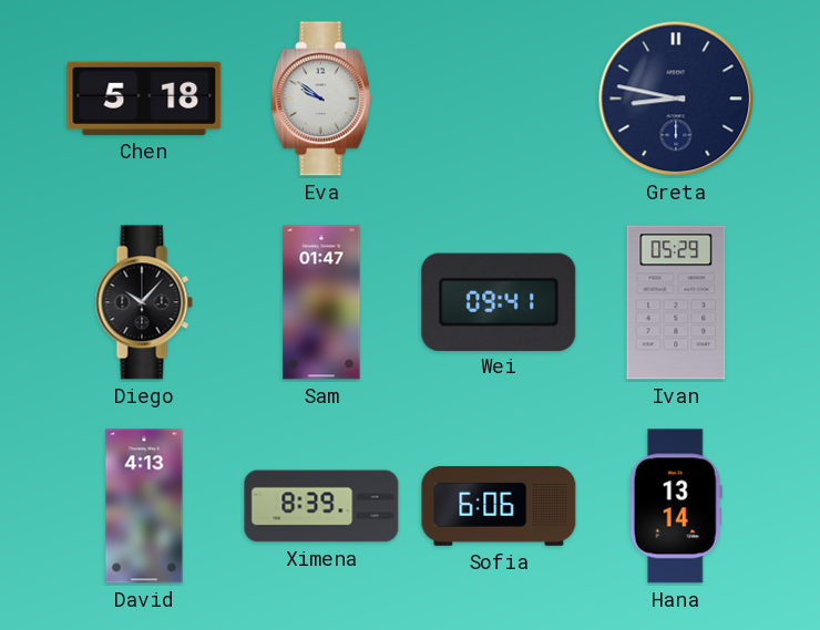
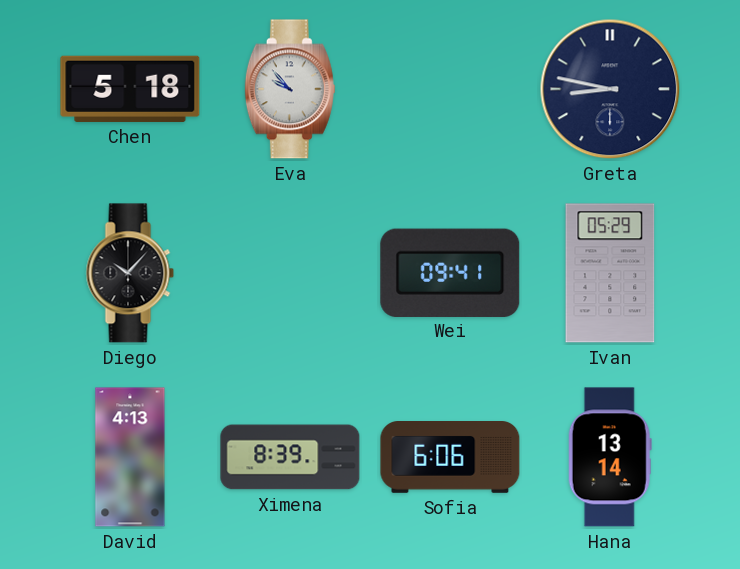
Eva: 9:51 -> 9:53
Sam: 01:47 -> none
